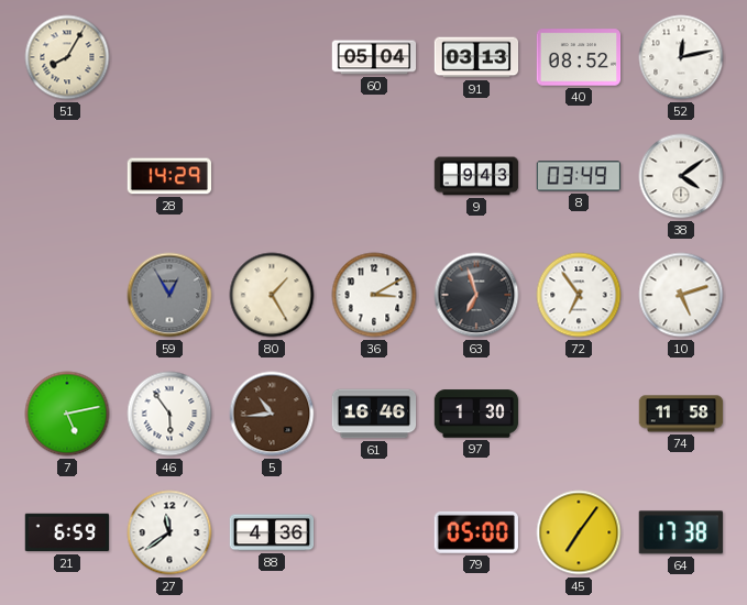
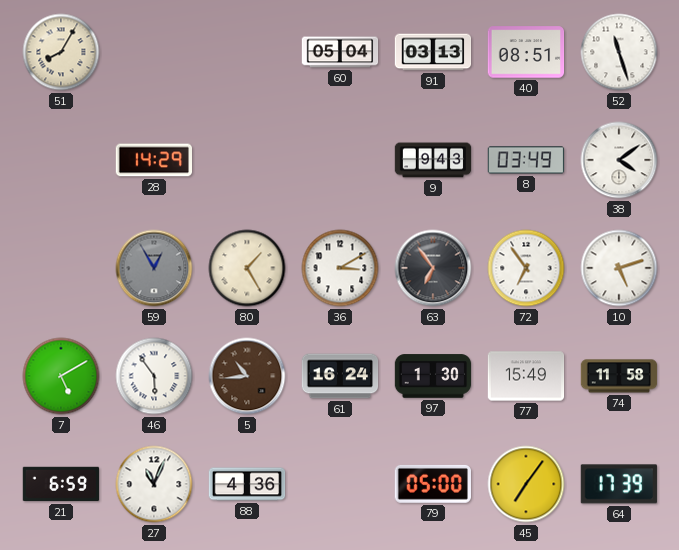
40: 08:52 -> 08:51
52: 12:13 -> 11:27
63: 6:57 -> 6:54
7: 5:13 -> 5:10
61: 16:46 -> 16:24
77: none -> 15:49
27: 11:39 -> 11:04
64: 17:38 -> 17:39
